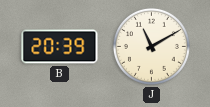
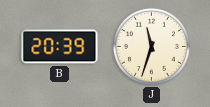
J: 11:10 -> 11:33
